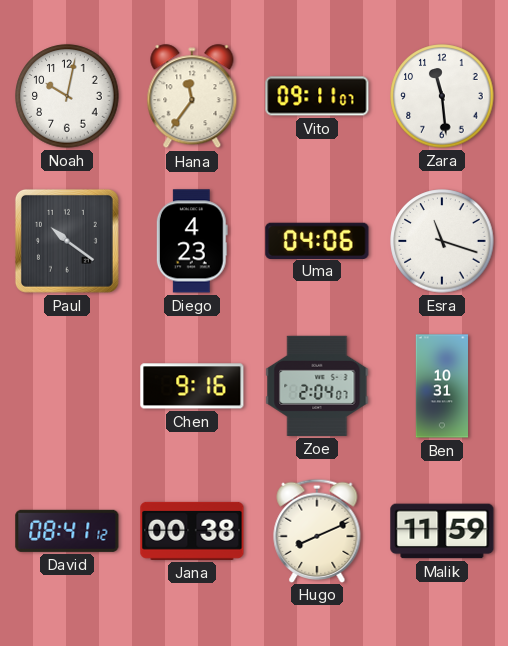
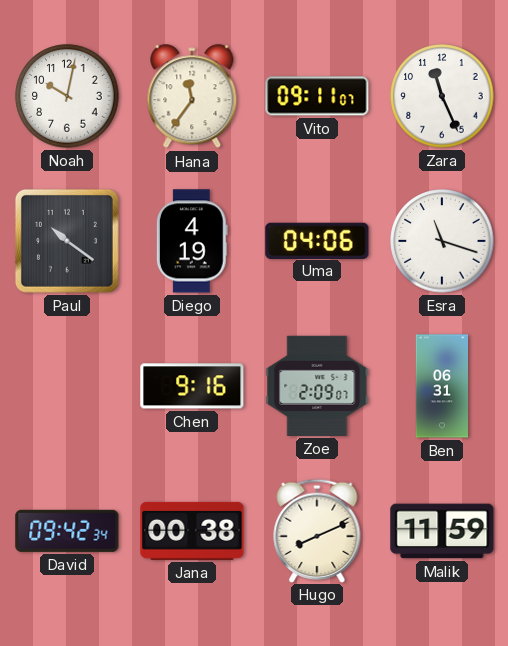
Zara: 11:29 -> 11:26
Diego: 4:23 -> 4:19
Zoe: 2:04 -> 2:09
Ben: 10:31 -> 06:31
David: 08:41 -> 09:42
